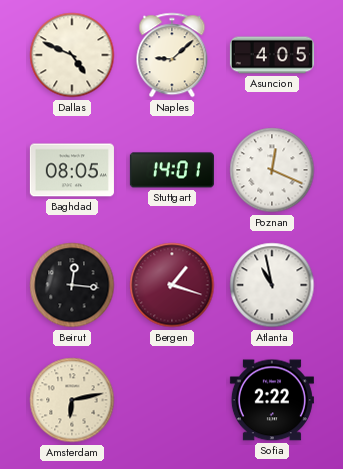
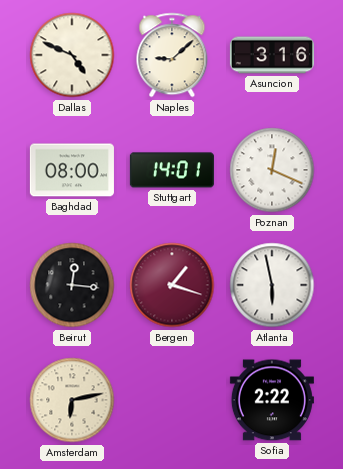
Asuncion: 4:05 -> 3:16
Baghdad: 08:05 -> 08:00
Atlanta: 10:58 -> 5:58
